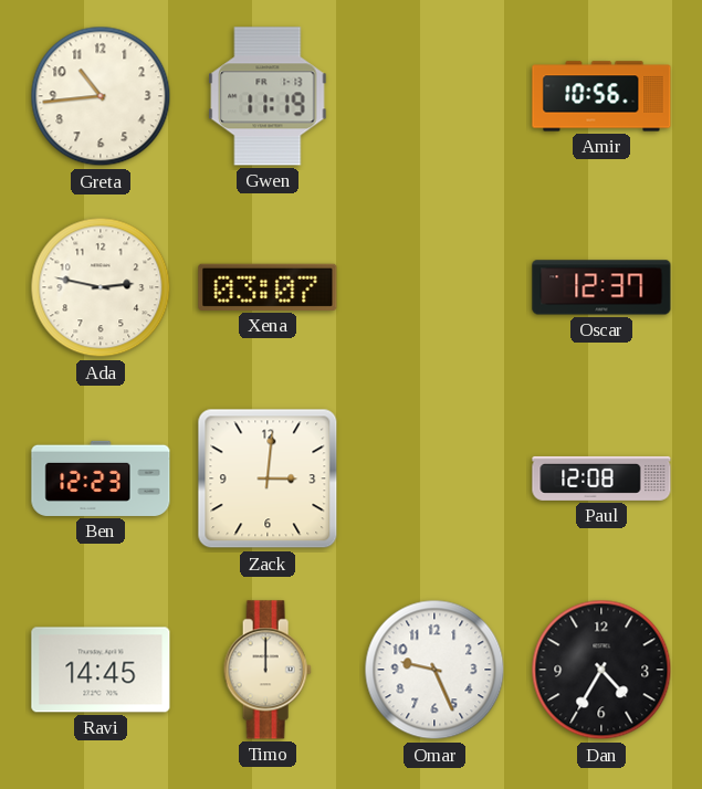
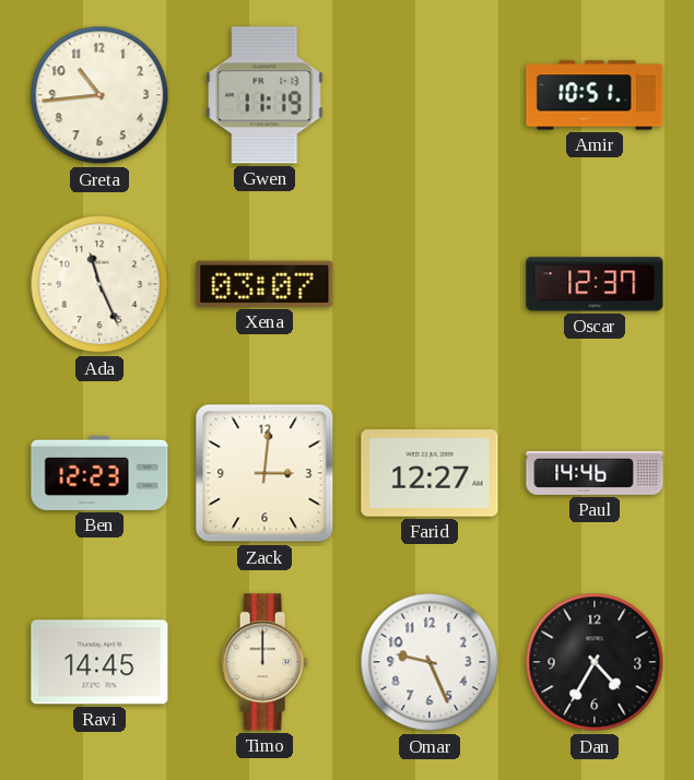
Amir: 10:56 -> 10:51
Ada: 2:47 -> 11:26
Farid: none -> 12:27
Paul: 12:08 -> 14:46
